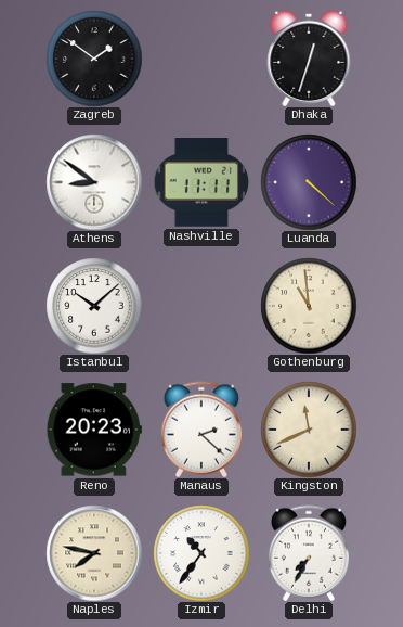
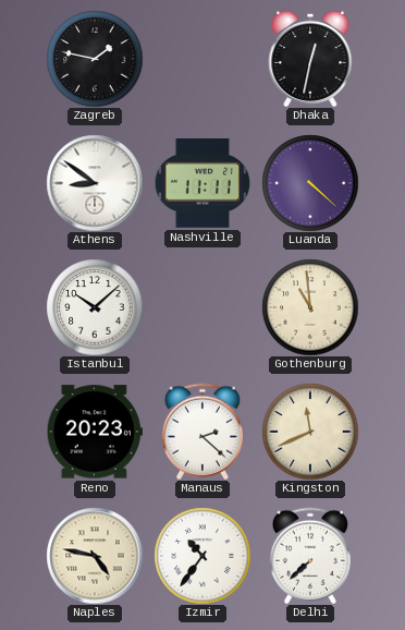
Zagreb: 1:51 -> 1:47
Dhaka: 12:33 -> 12:32
Naples: 7:47 -> 4:47
Delhi: 7:35 -> 7:38
